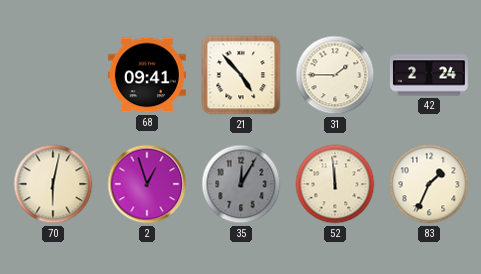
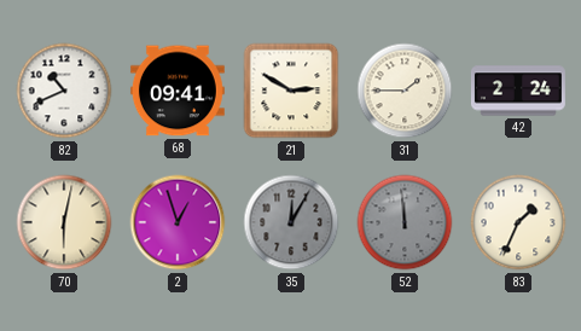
82: none -> 10:41
21: 4:53 -> 2:50
52 dial: cream -> grey
